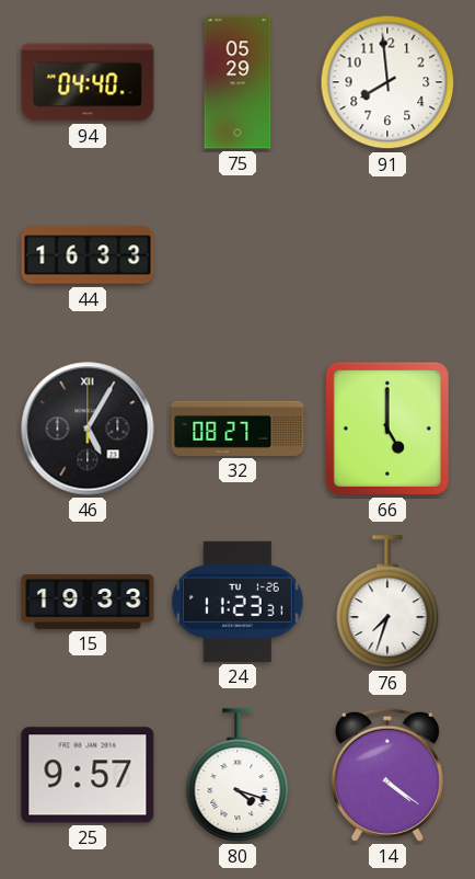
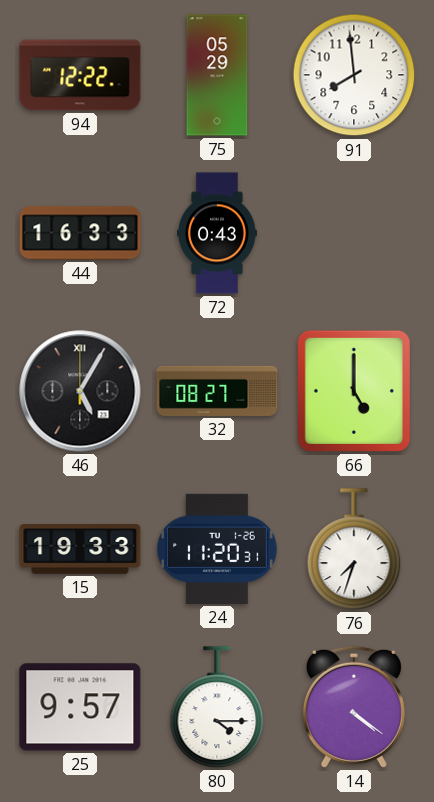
94: 04:40 -> 12:22
72: none -> 0:43
24: 11:23 -> 11:20
80: 4:18 -> 4:15
